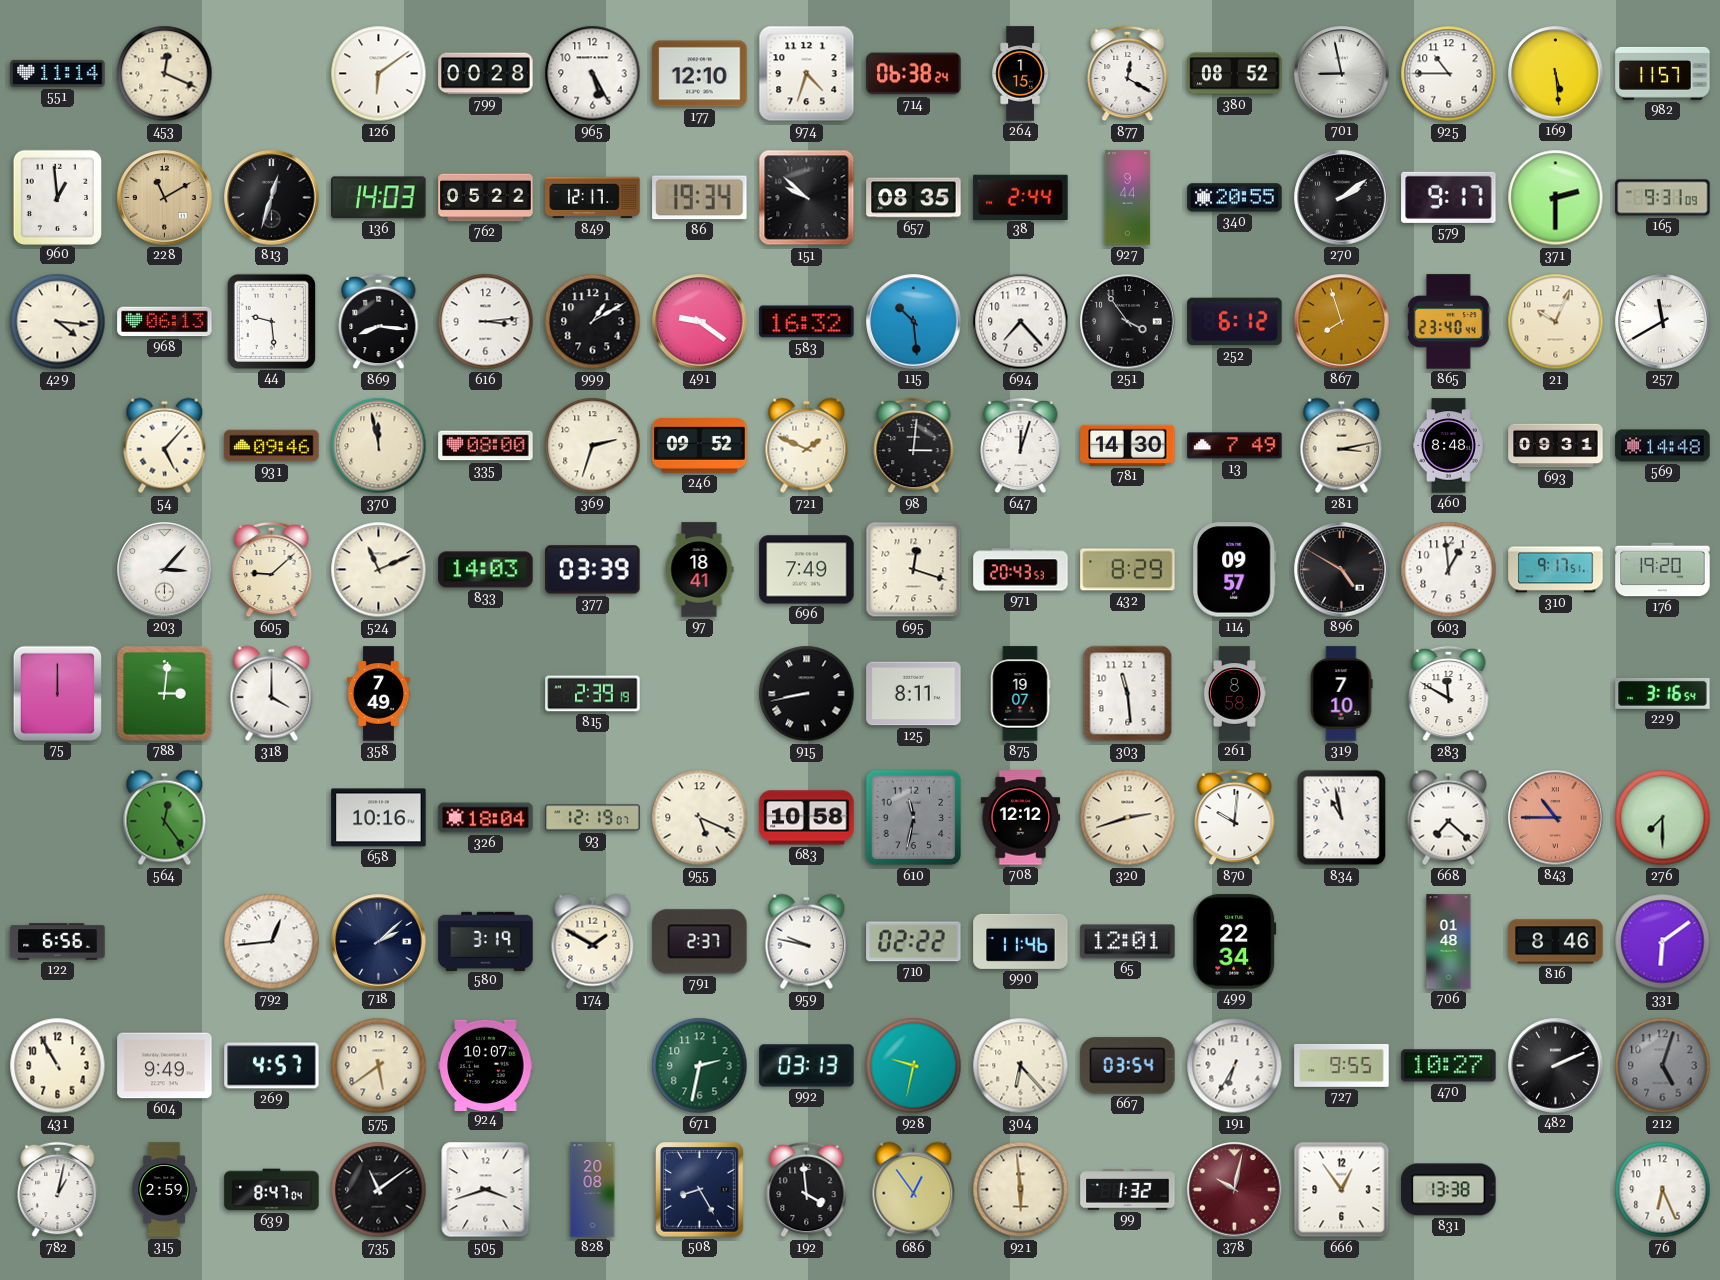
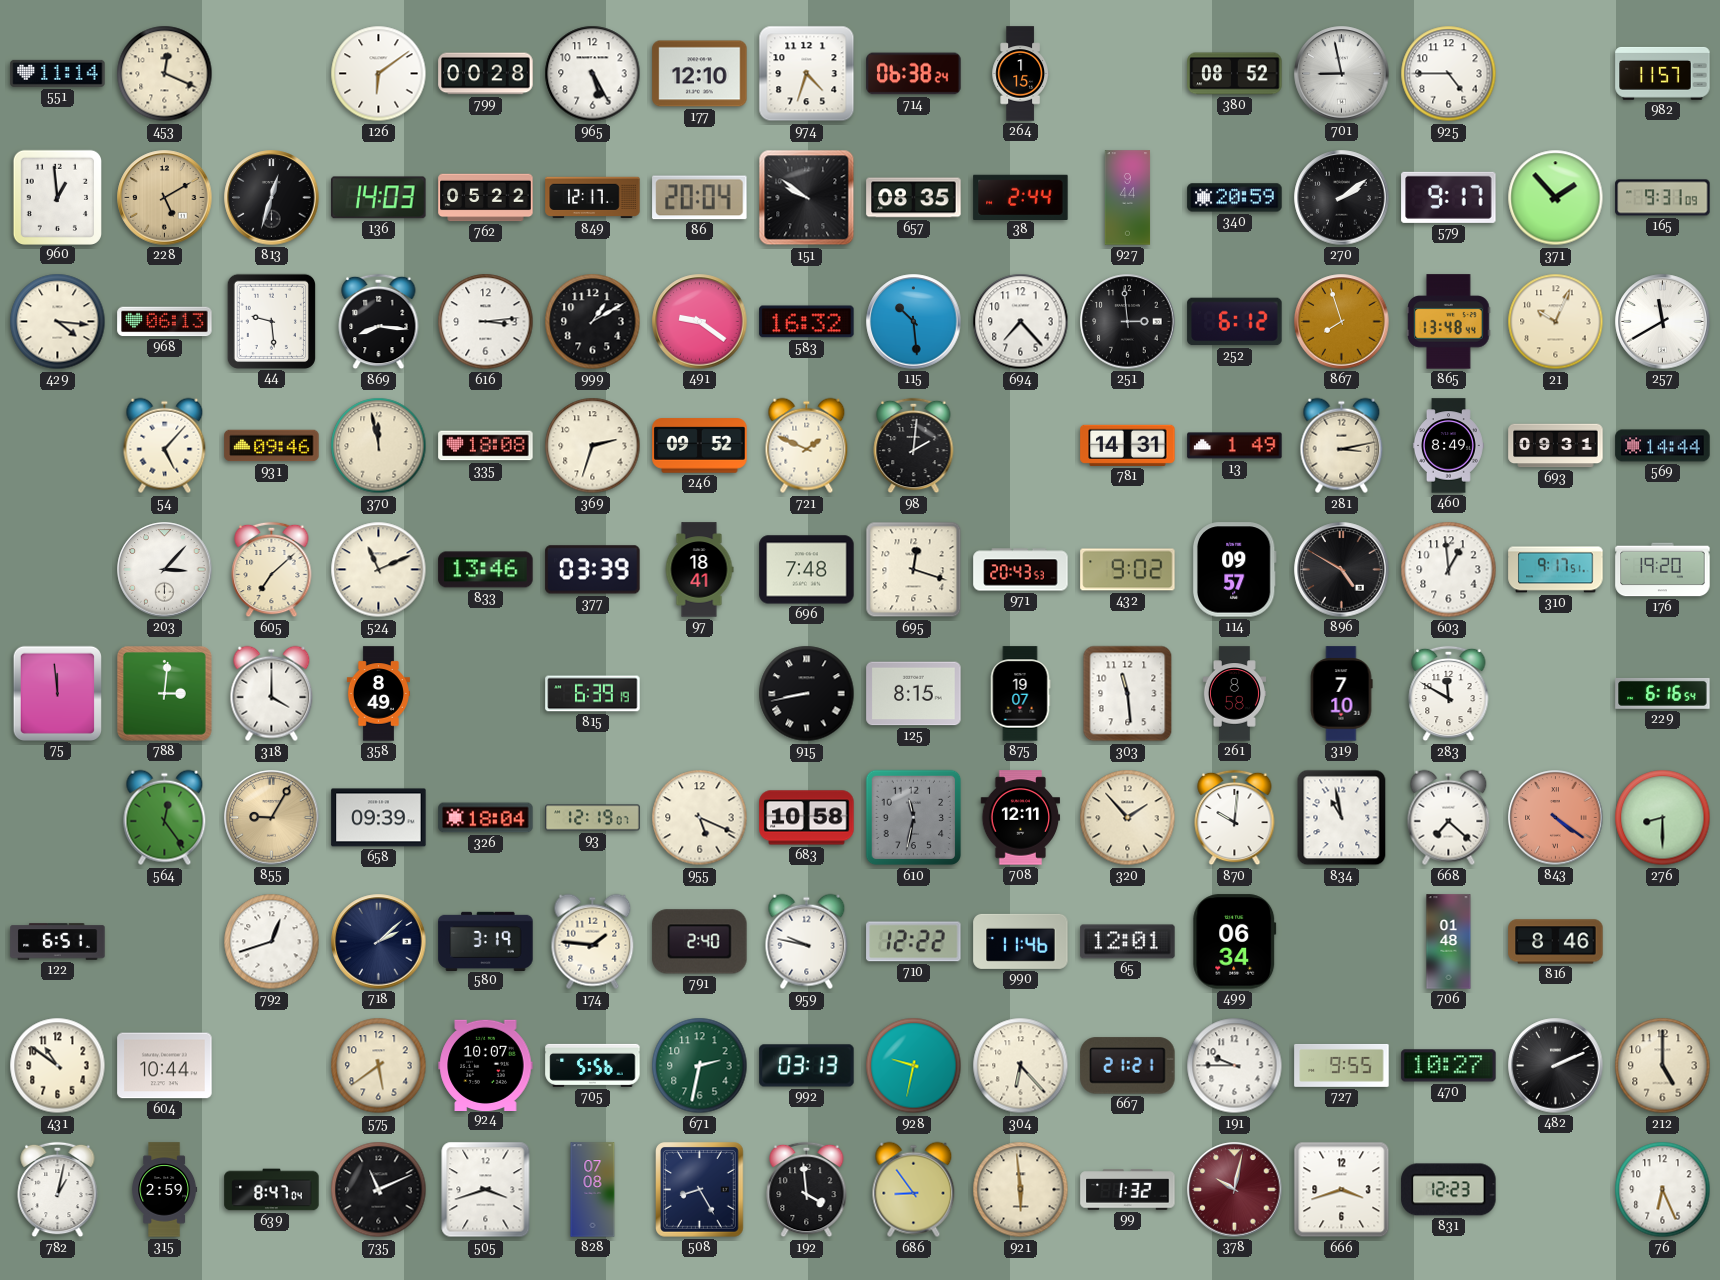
877: 12:20 -> none
925: 10:45 -> 4:45
169: 5:29 -> none
228: 11:10 -> 5:10
86: 19:34 -> 20:04
151: 9:52 -> 9:51
340: 20:55 -> 20:59
371: 2:30 -> 1:53
251: 3:54 -> 2:59
865: 23:40 -> 13:48
335: 08:00 -> 18:08
98: 3:01 -> 2:01
647: 12:03 -> none
781: 14:30 -> 14:31
13: 7:49 -> 1:49
460: 8:48 -> 8:49
569: 14:48 -> 14:44
605: 9:08 -> 7:08
833: 14:03 -> 13:46
696: 7:49 -> 7:48
432: 8:29 -> 9:02
75: 12:00 -> 11:59
358: 7:49 -> 8:49
815: 2:39 -> 6:39
125: 8:11 -> 8:15
229: 3:16 -> 6:16
855: none -> 9:05
658: 10:16 -> 09:39
708: 12:12 -> 12:11
320: 2:42 -> 1:53
843: 10:45 -> 4:21
276: 7:30 -> 8:30
122: 6:56 -> 6:51
792: 12:44 -> 12:42
174: 1:50 -> 1:46
791: 2:37 -> 2:40
710: 02:22 -> 12:22
499: 22:34 -> 06:34
331: 6:09 -> none
431: 10:55 -> 10:51
604: 9:49 -> 10:44
269: 4:57 -> none
705: none -> 5:56
667: 03:54 -> 21:21
191: 6:35 -> 9:45
212: 5:03 -> 5:00
212 dial: grey -> cream
735: 11:09 -> 11:11
828: 20:08 -> 07:08
686: 12:54 -> 8:54
666: 12:54 -> 3:42
831: 13:38 -> 12:23
